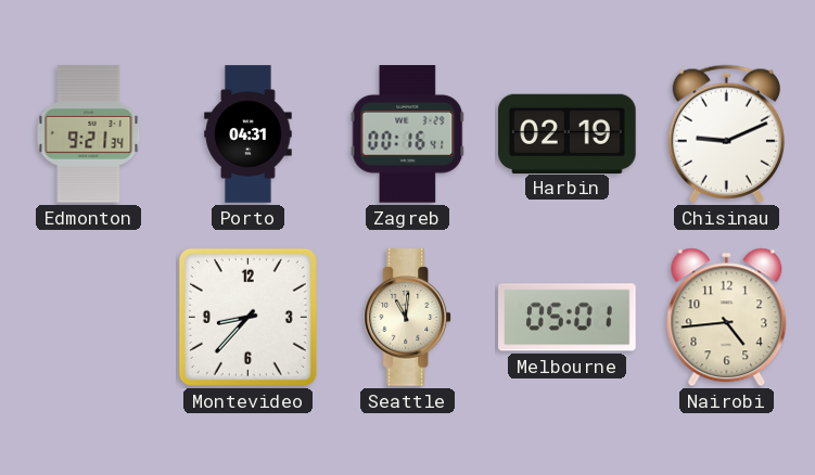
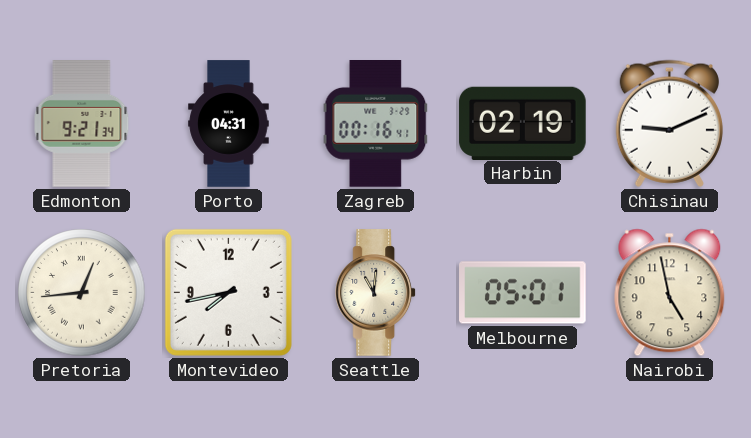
Pretoria: none -> 12:44
Montevideo: 8:37 -> 7:43
Nairobi: 4:44 -> 4:58
